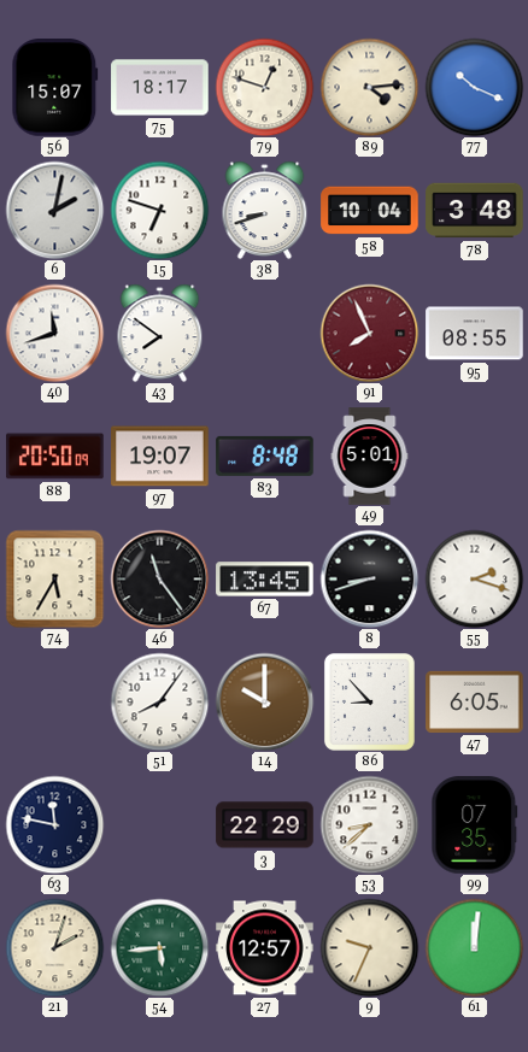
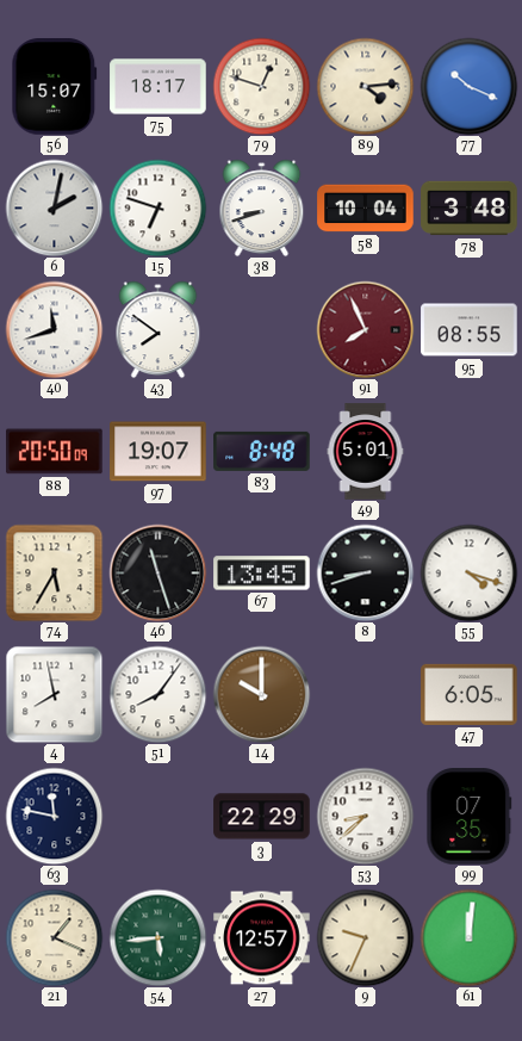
46: 11:24 -> 11:27
55: 2:18 -> 4:18
4: none -> 7:58
86: 8:53 -> none
21: 2:03 -> 1:19
